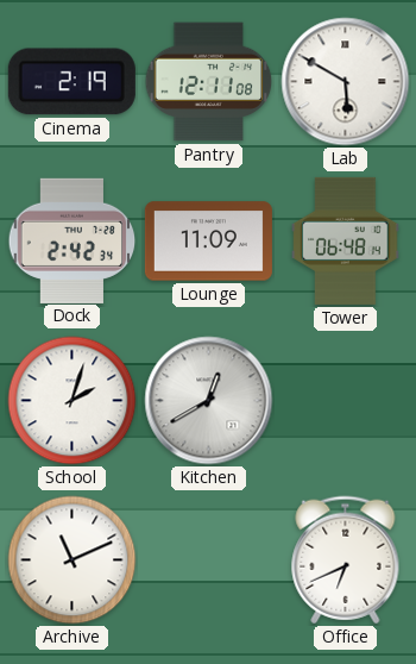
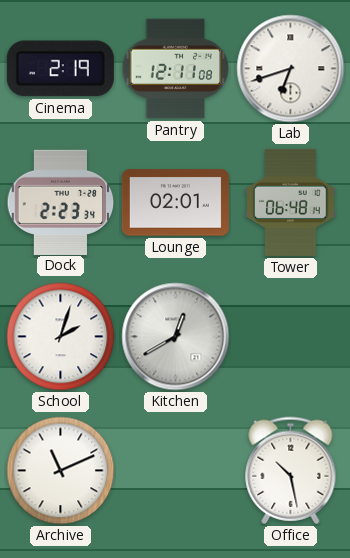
Lab: 5:50 -> 6:42
Dock: 2:42 -> 2:23
Lounge: 11:09 -> 02:01
Office: 6:41 -> 10:28
